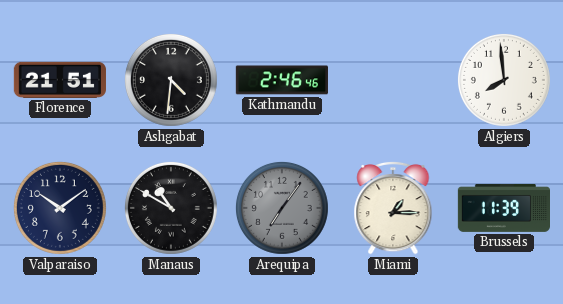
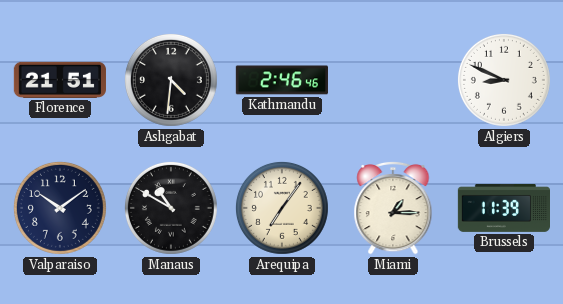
Algiers: 7:59 -> 8:49
Arequipa dial: grey -> cream
